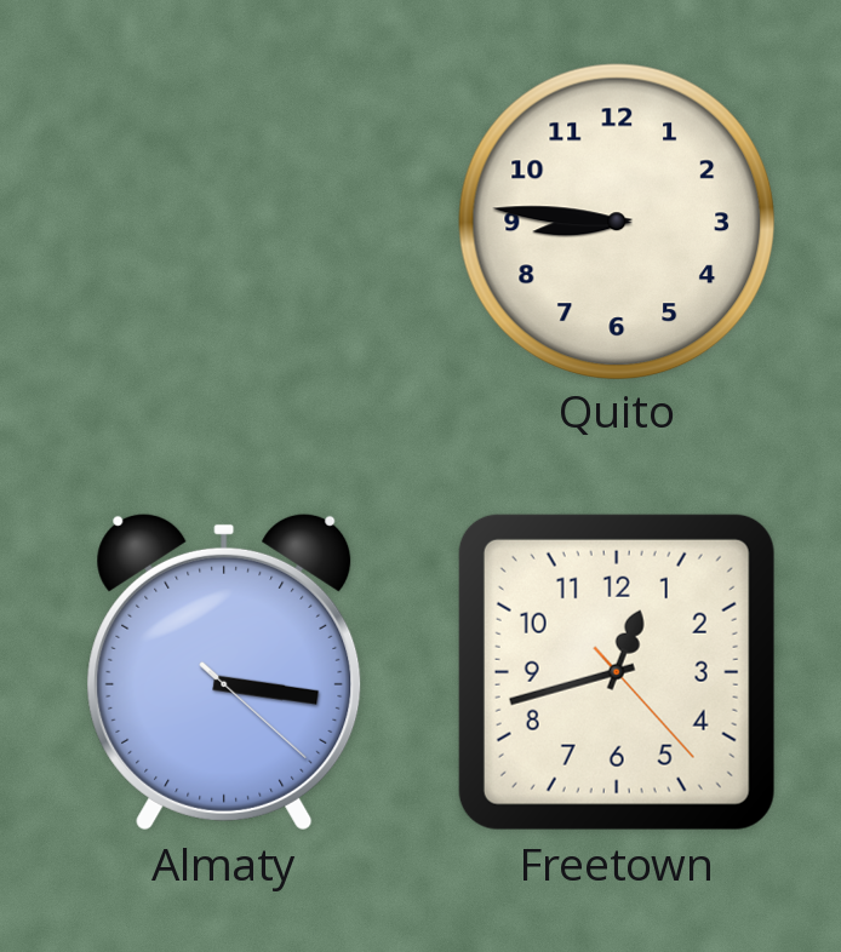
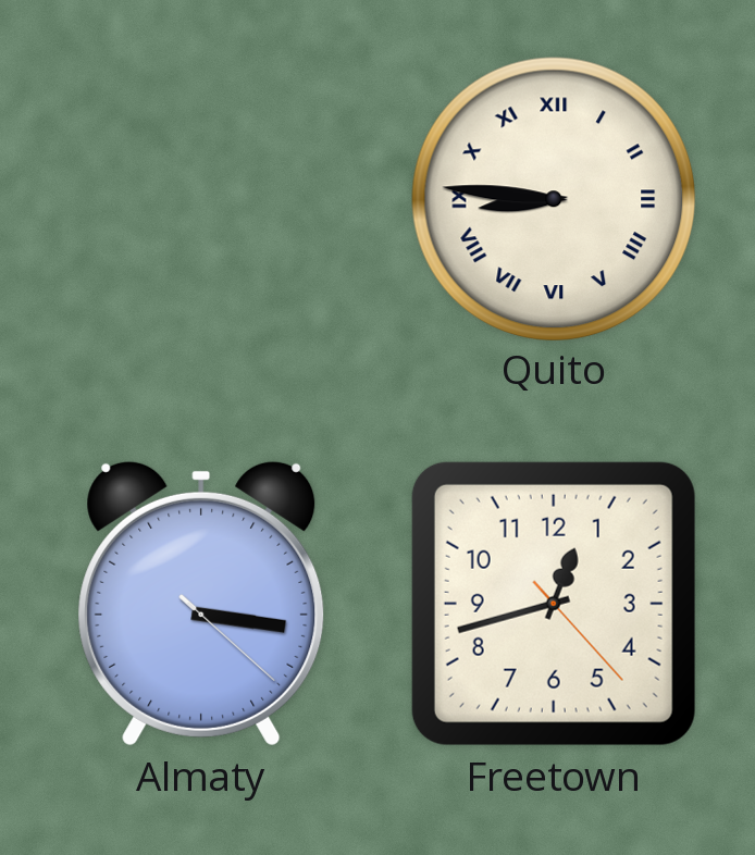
Quito numerals: Arabic -> Roman
